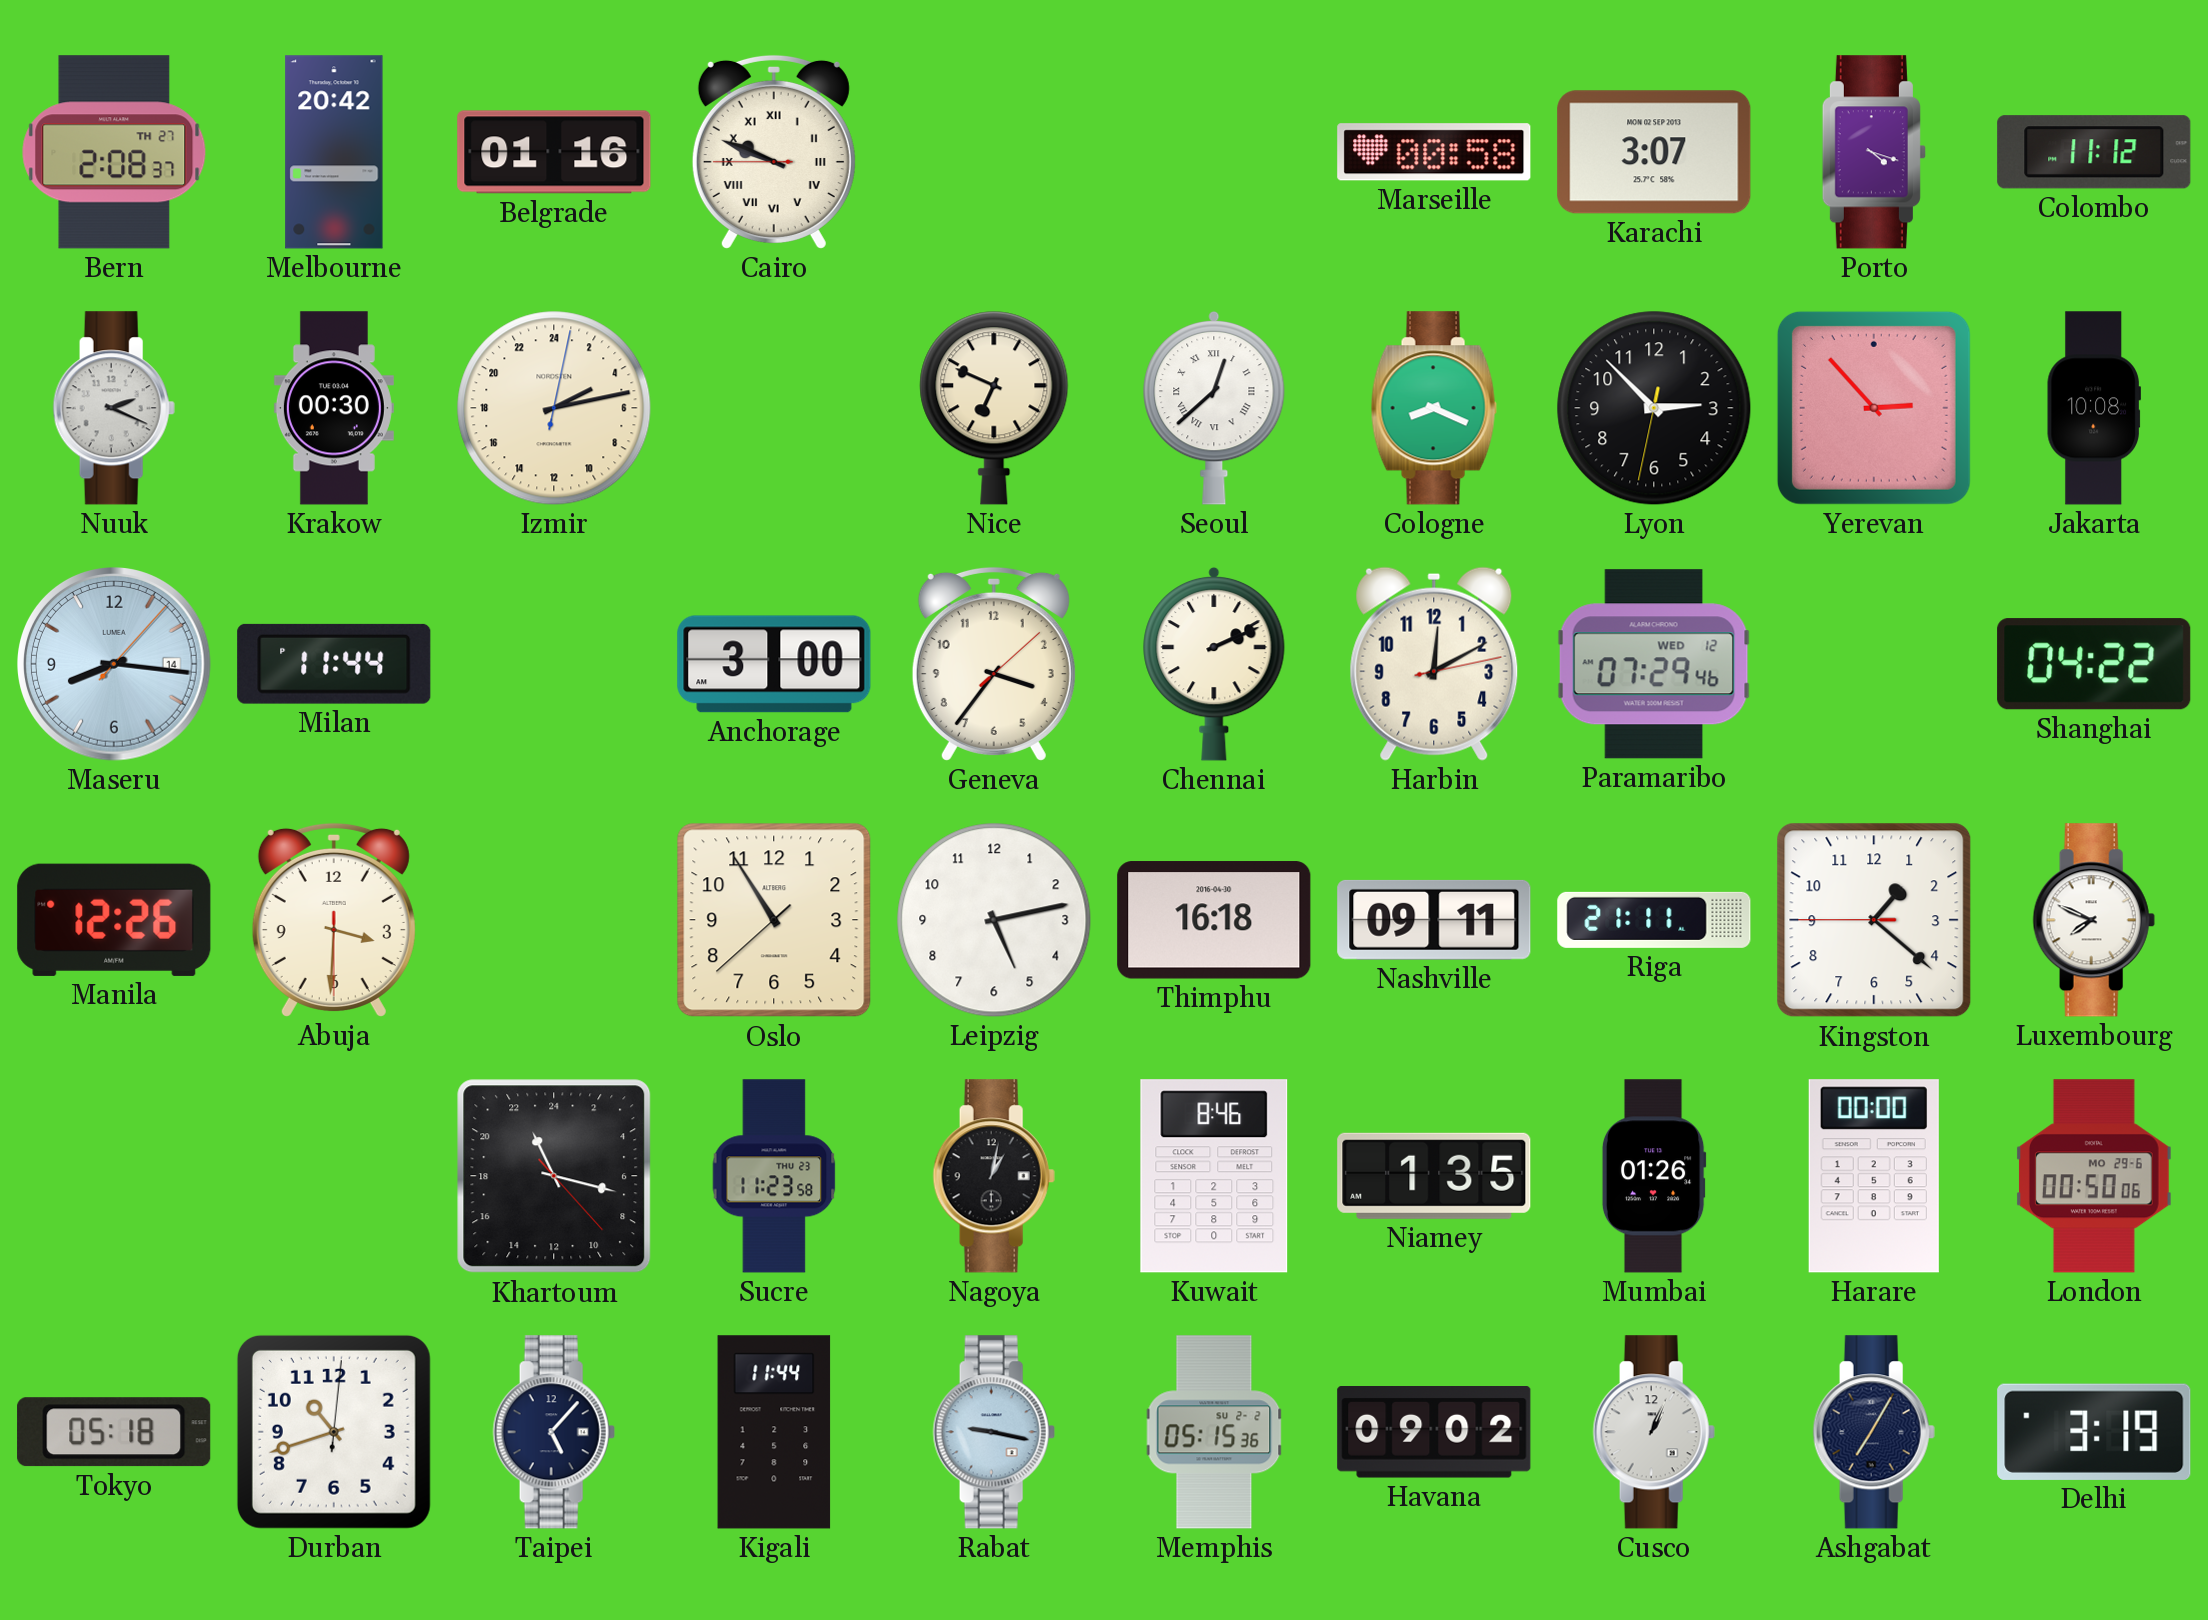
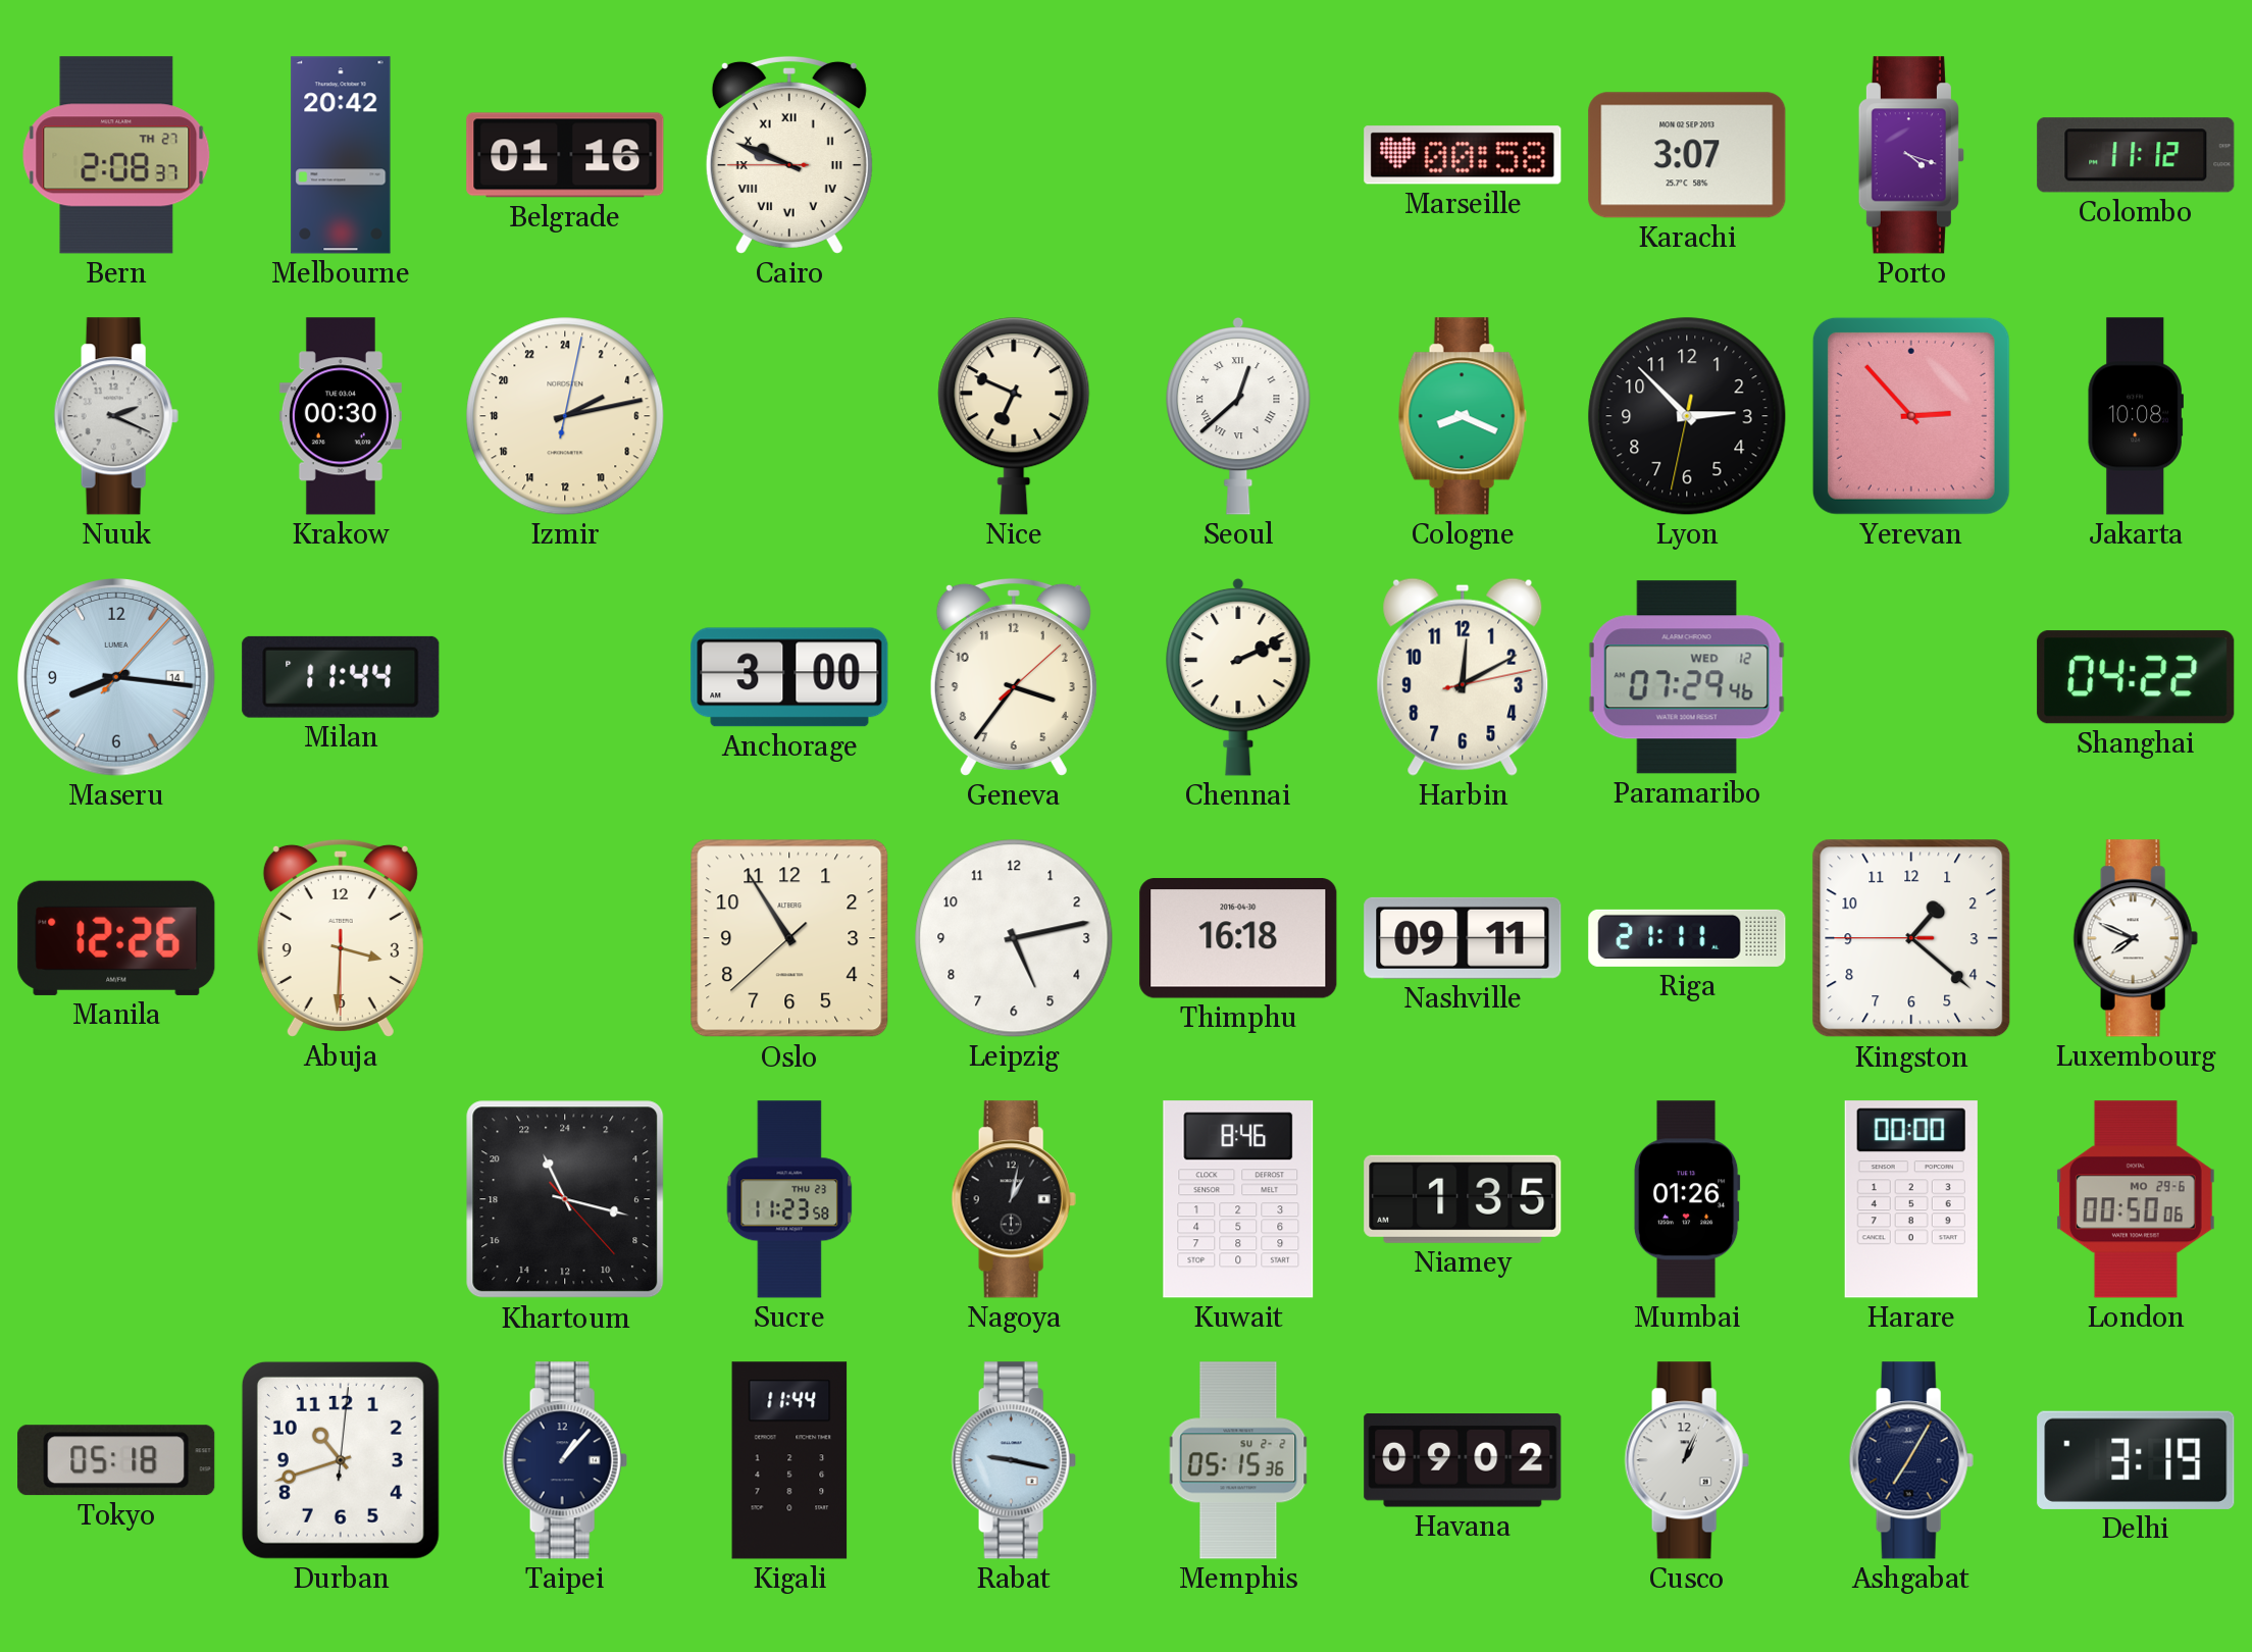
Taipei: 5:07 -> 1:07
